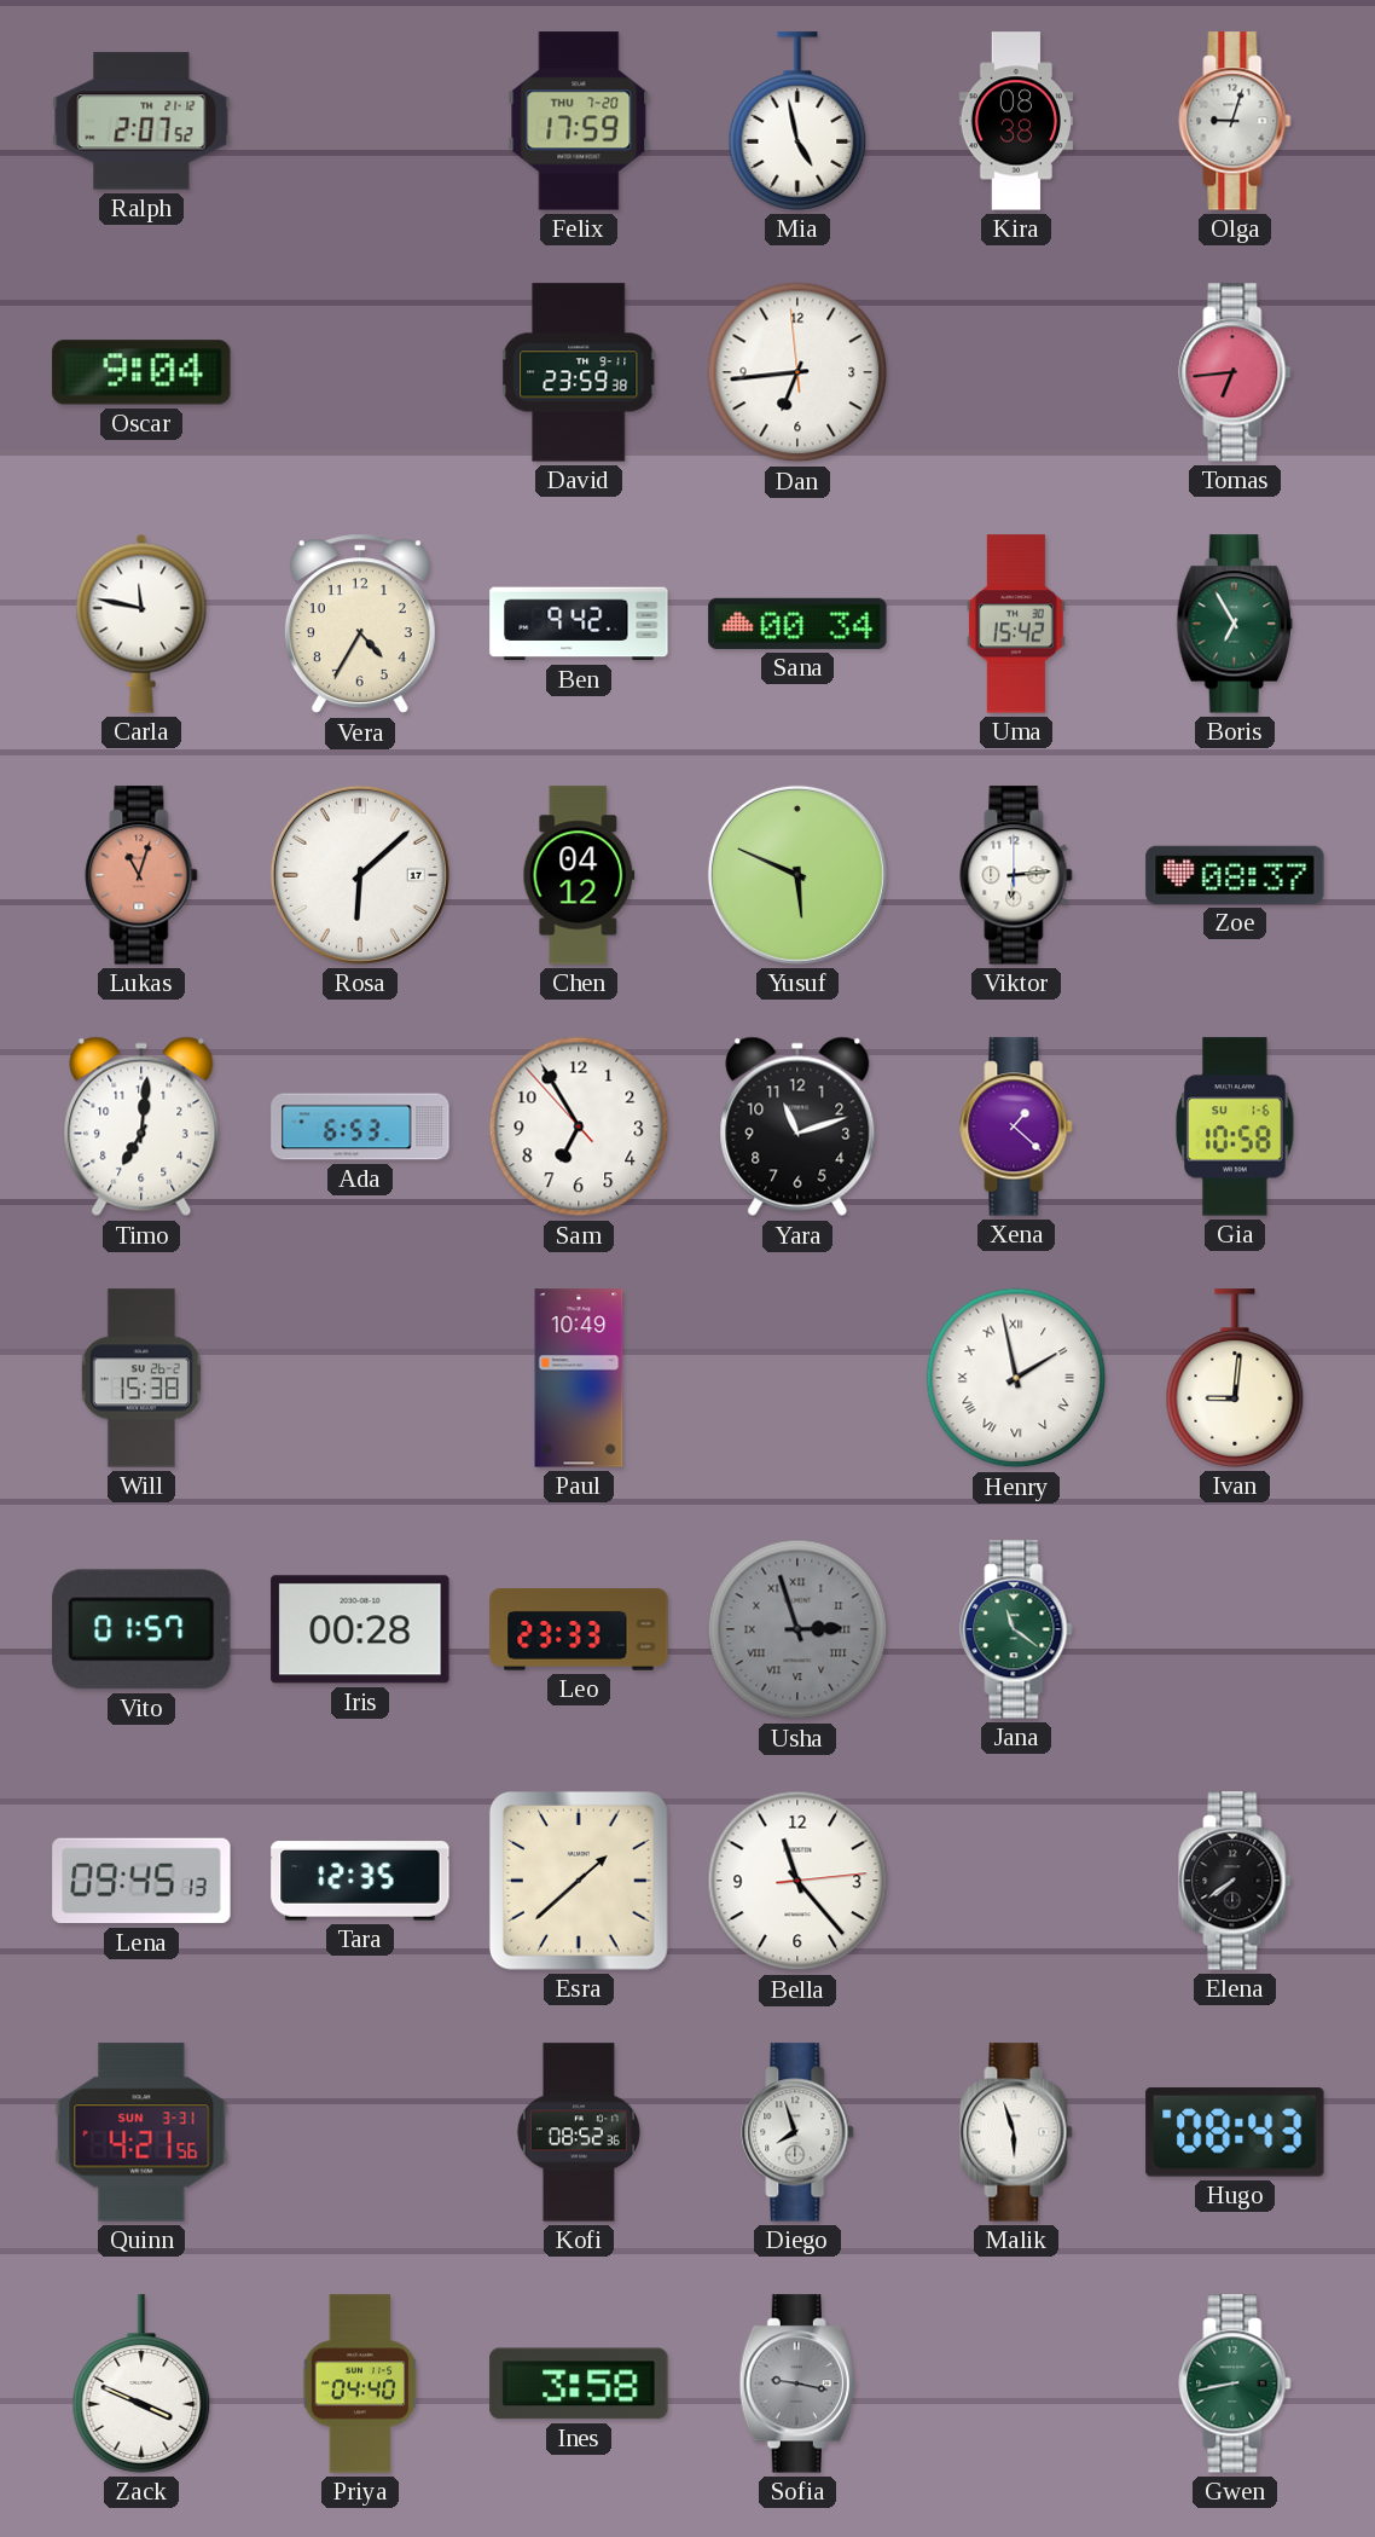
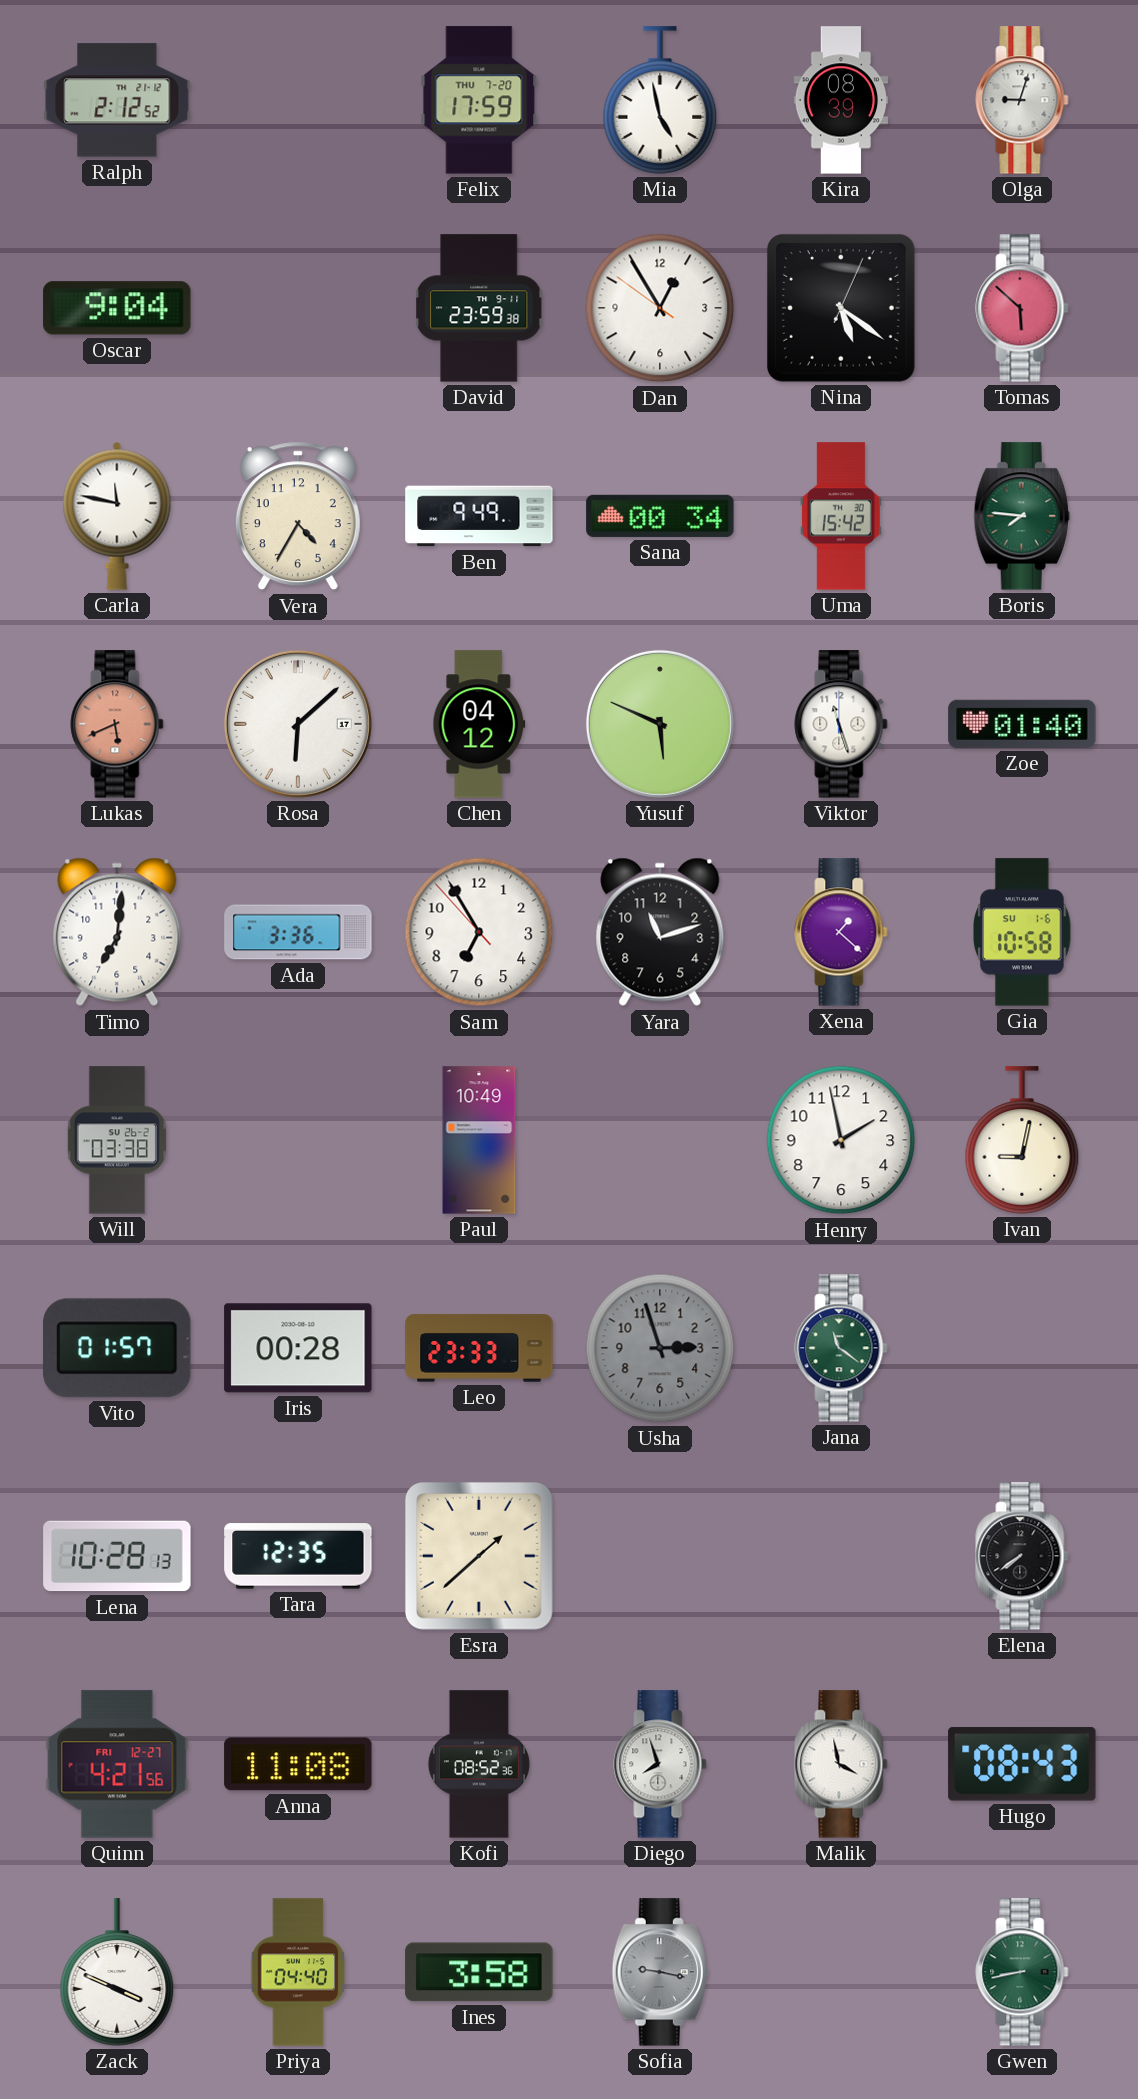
Ralph: 2:07 -> 2:12
Kira: 08:38 -> 08:39
Dan: 6:43 -> 12:54
Nina: none -> 5:21
Tomas: 6:44 -> 5:52
Ben: 9:42 -> 9:49
Boris: 6:55 -> 7:46
Lukas: 11:03 -> 5:41
Viktor: 6:14 -> 11:27
Zoe: 08:37 -> 01:40
Ada: 6:53 -> 3:36
Will: 15:38 -> 03:38
Henry numerals: Roman -> Arabic
Ivan: 9:01 -> 9:02
Usha numerals: Roman -> Arabic
Lena: 09:45 -> 10:28
Bella: 11:23 -> none
Quinn date: SUN 3-31 -> FRI 12-27
Anna: none -> 11:08
Malik: 5:57 -> 3:58
